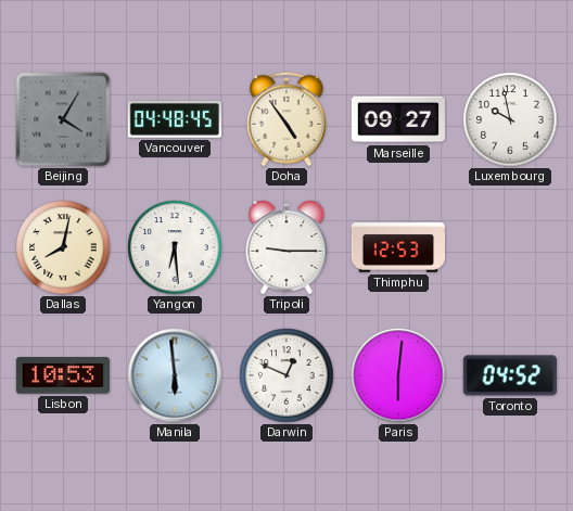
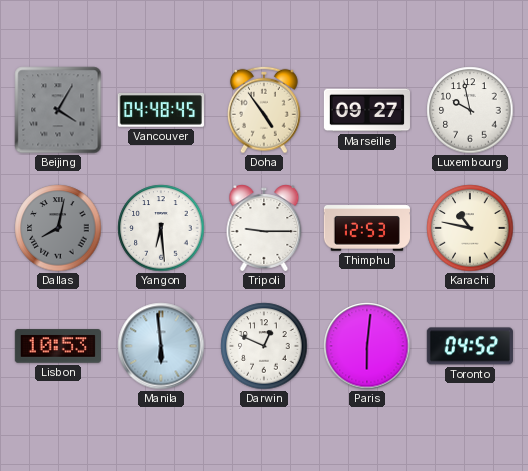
Dallas dial: cream -> grey
Karachi: none -> 10:47
